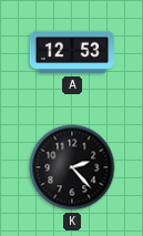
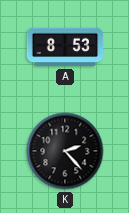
A: 12:53 -> 8:53
